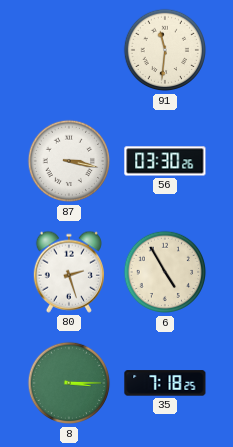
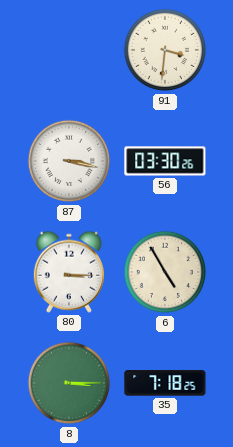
91: 11:31 -> 3:31
80: 2:27 -> 3:15
